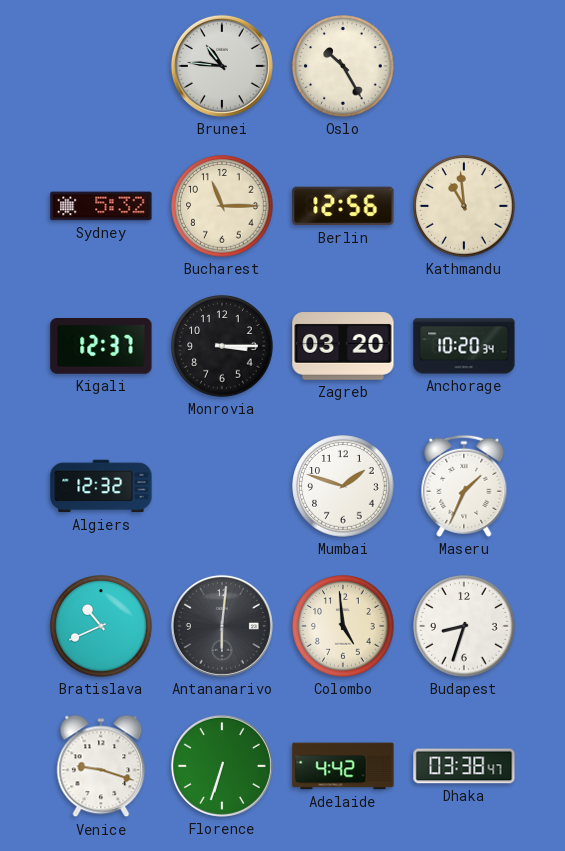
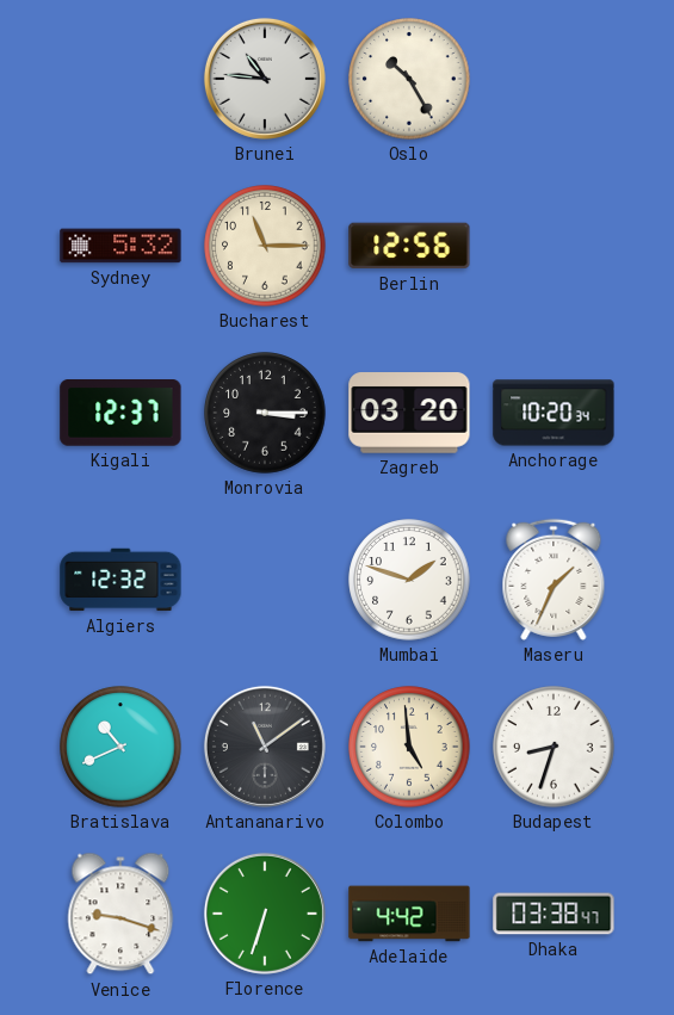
Kathmandu: 10:59 -> none
Antananarivo: 6:01 -> 11:09
